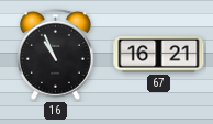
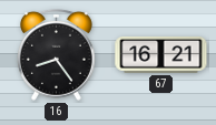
16: 10:56 -> 8:24
